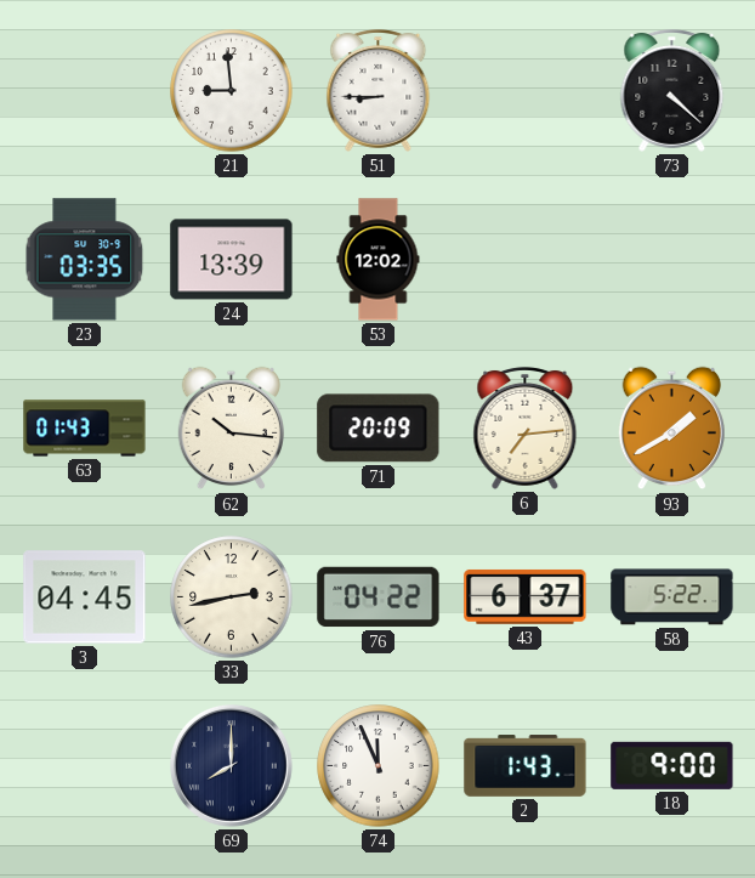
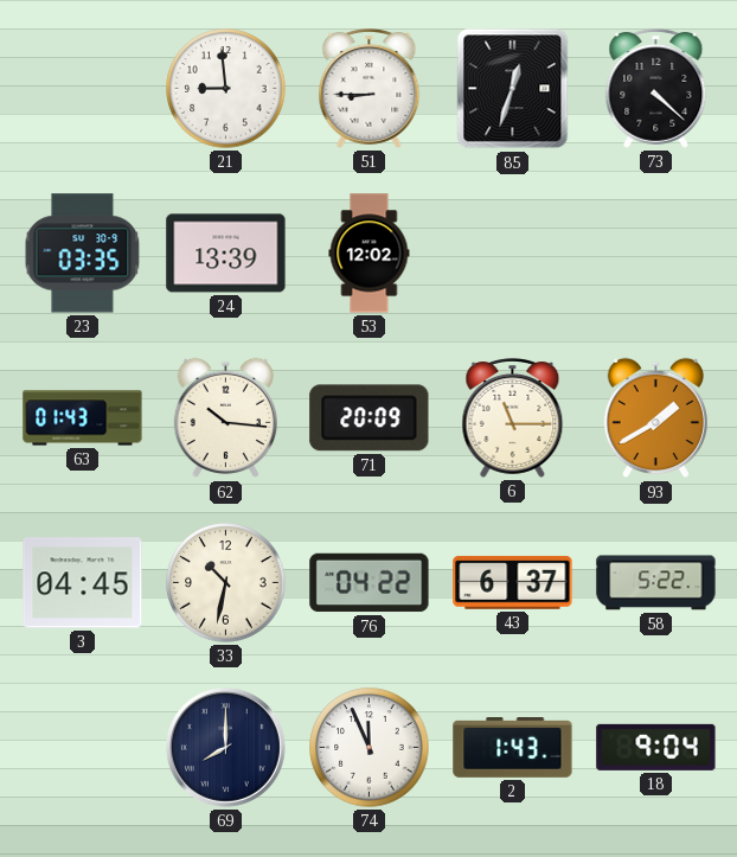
85: none -> 12:33
6: 7:14 -> 11:15
33: 2:43 -> 10:32
18: 9:00 -> 9:04
